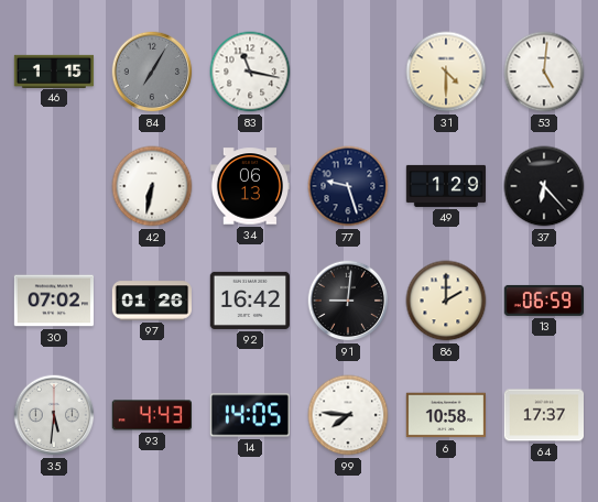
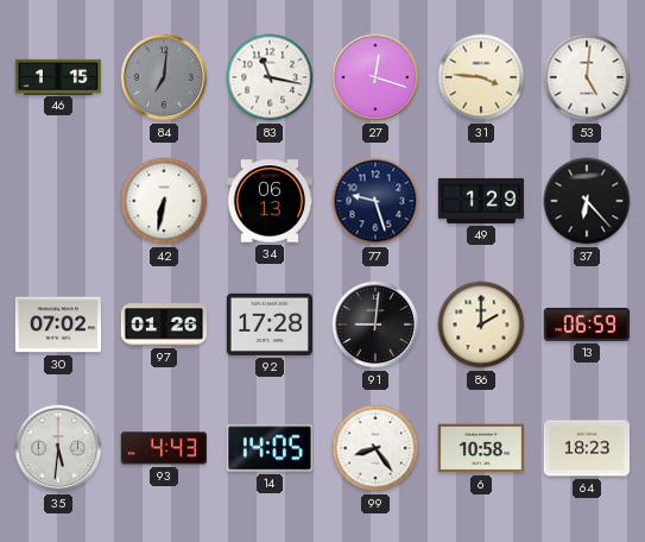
84: 7:05 -> 7:01
27: none -> 12:18
31: 4:30 -> 3:46
92: 16:42 -> 17:28
99: 7:46 -> 8:24
64: 17:37 -> 18:23
